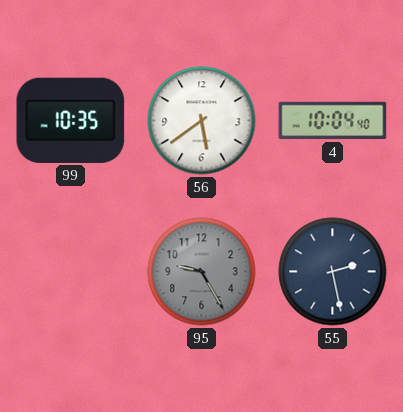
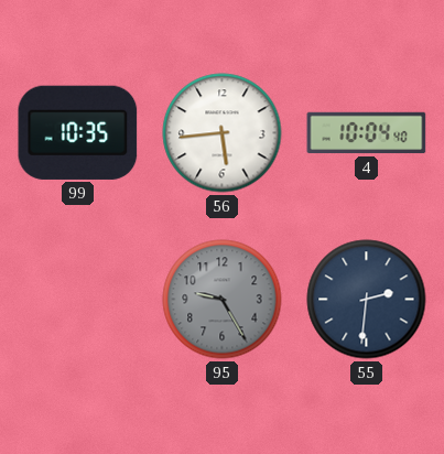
56: 5:39 -> 5:44
55: 2:28 -> 2:31
